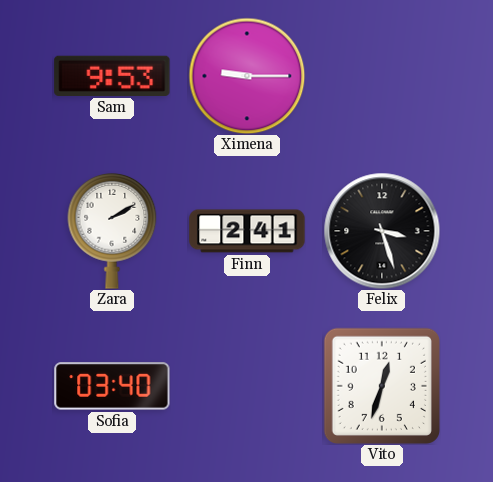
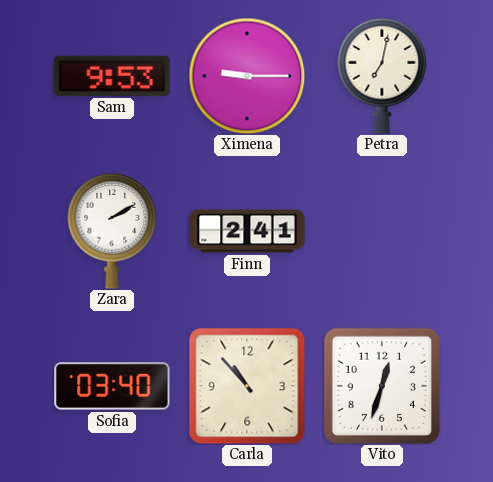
Petra: none -> 7:02
Felix: 3:27 -> none
Carla: none -> 10:53
